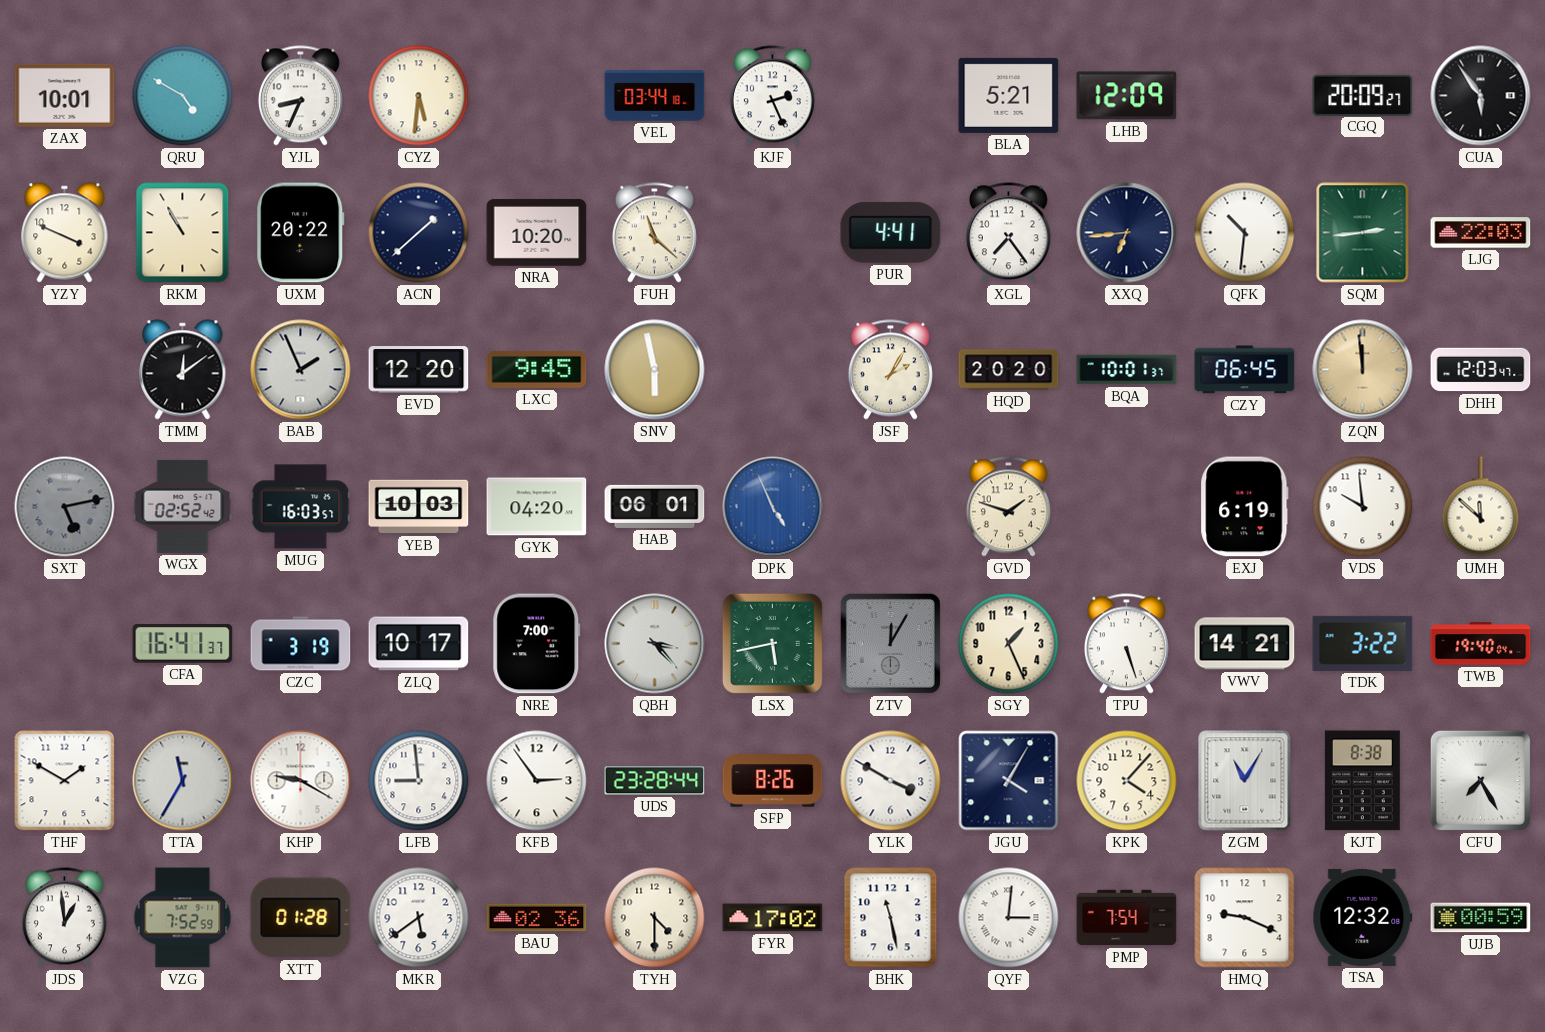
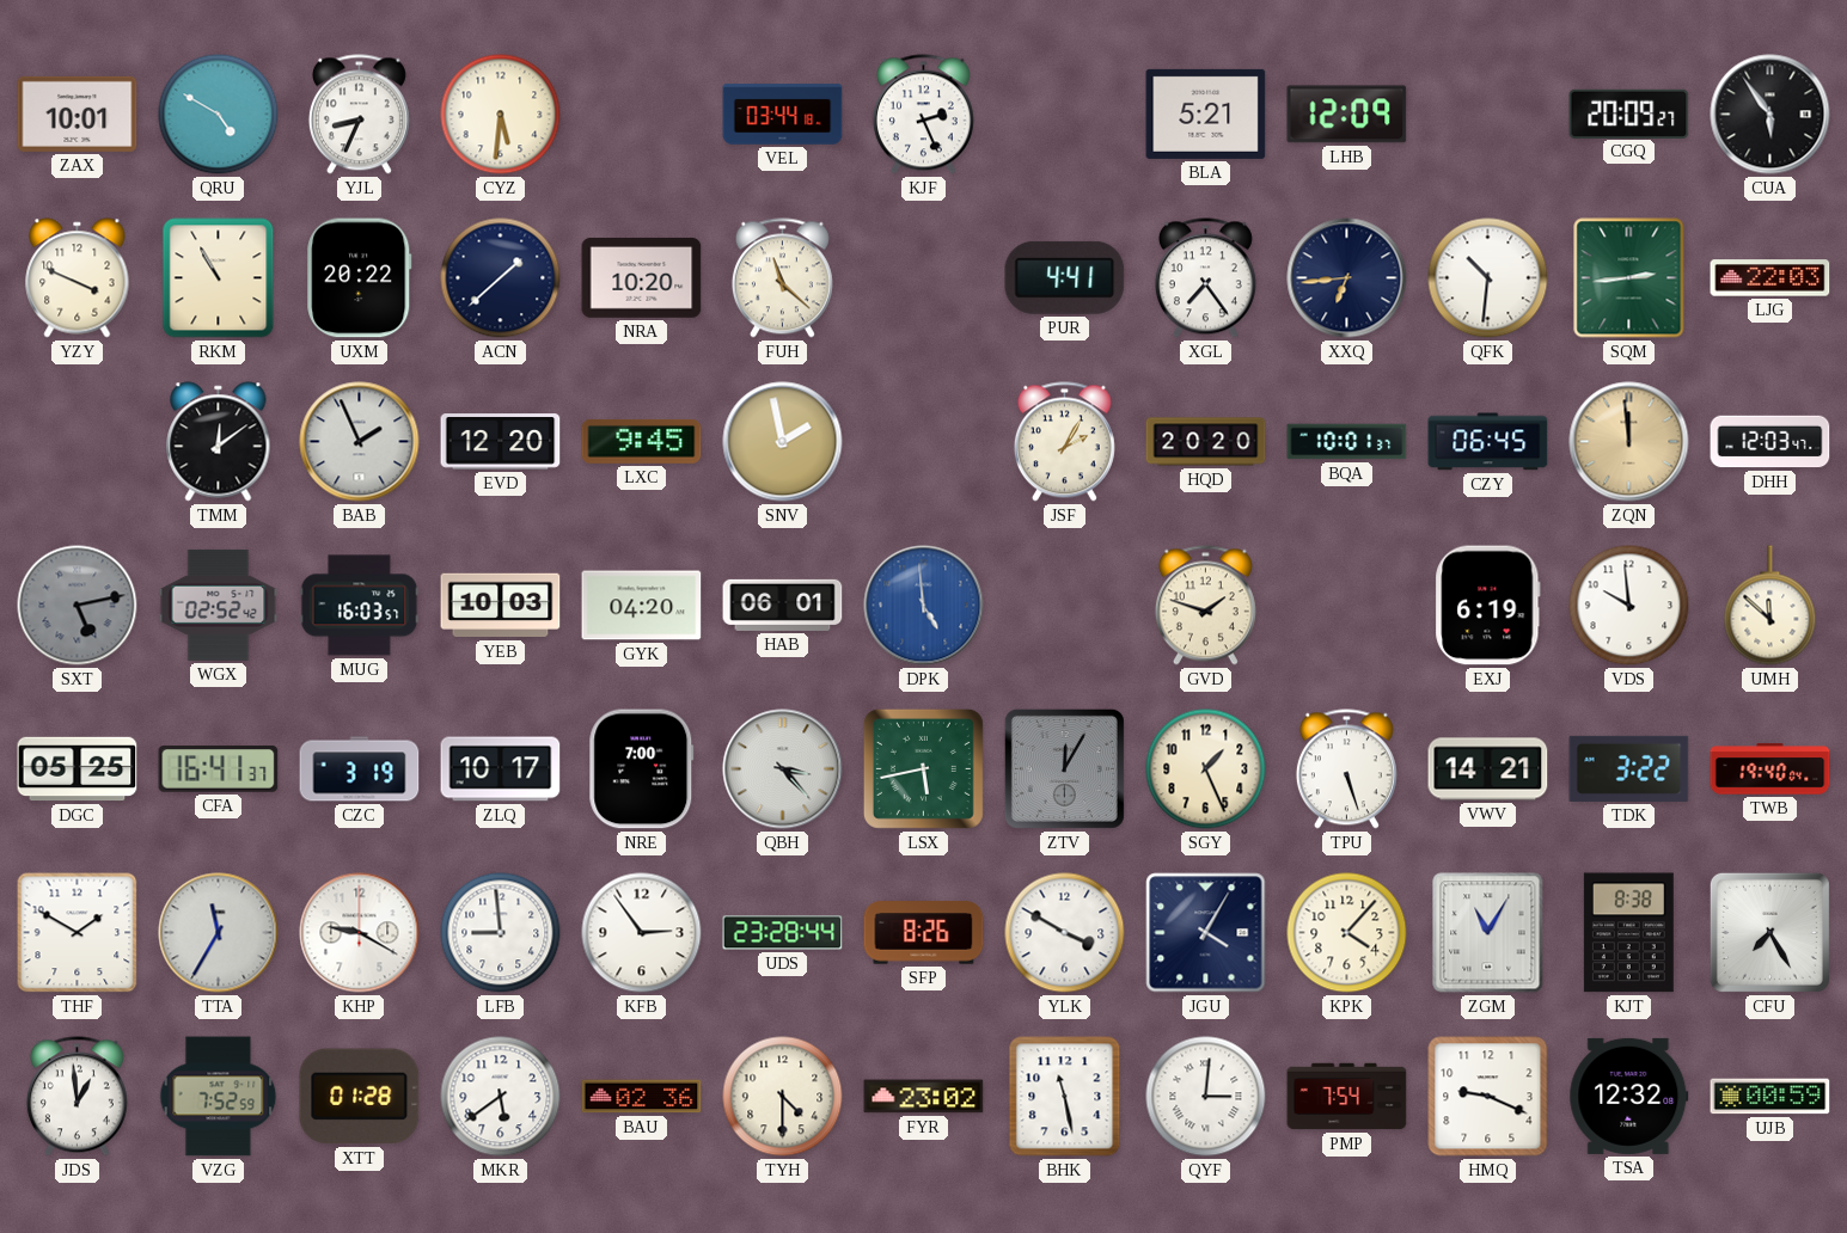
SNV: 5:58 -> 1:58
DPK: 4:56 -> 4:59
DGC: none -> 05:25
FYR: 17:02 -> 23:02
